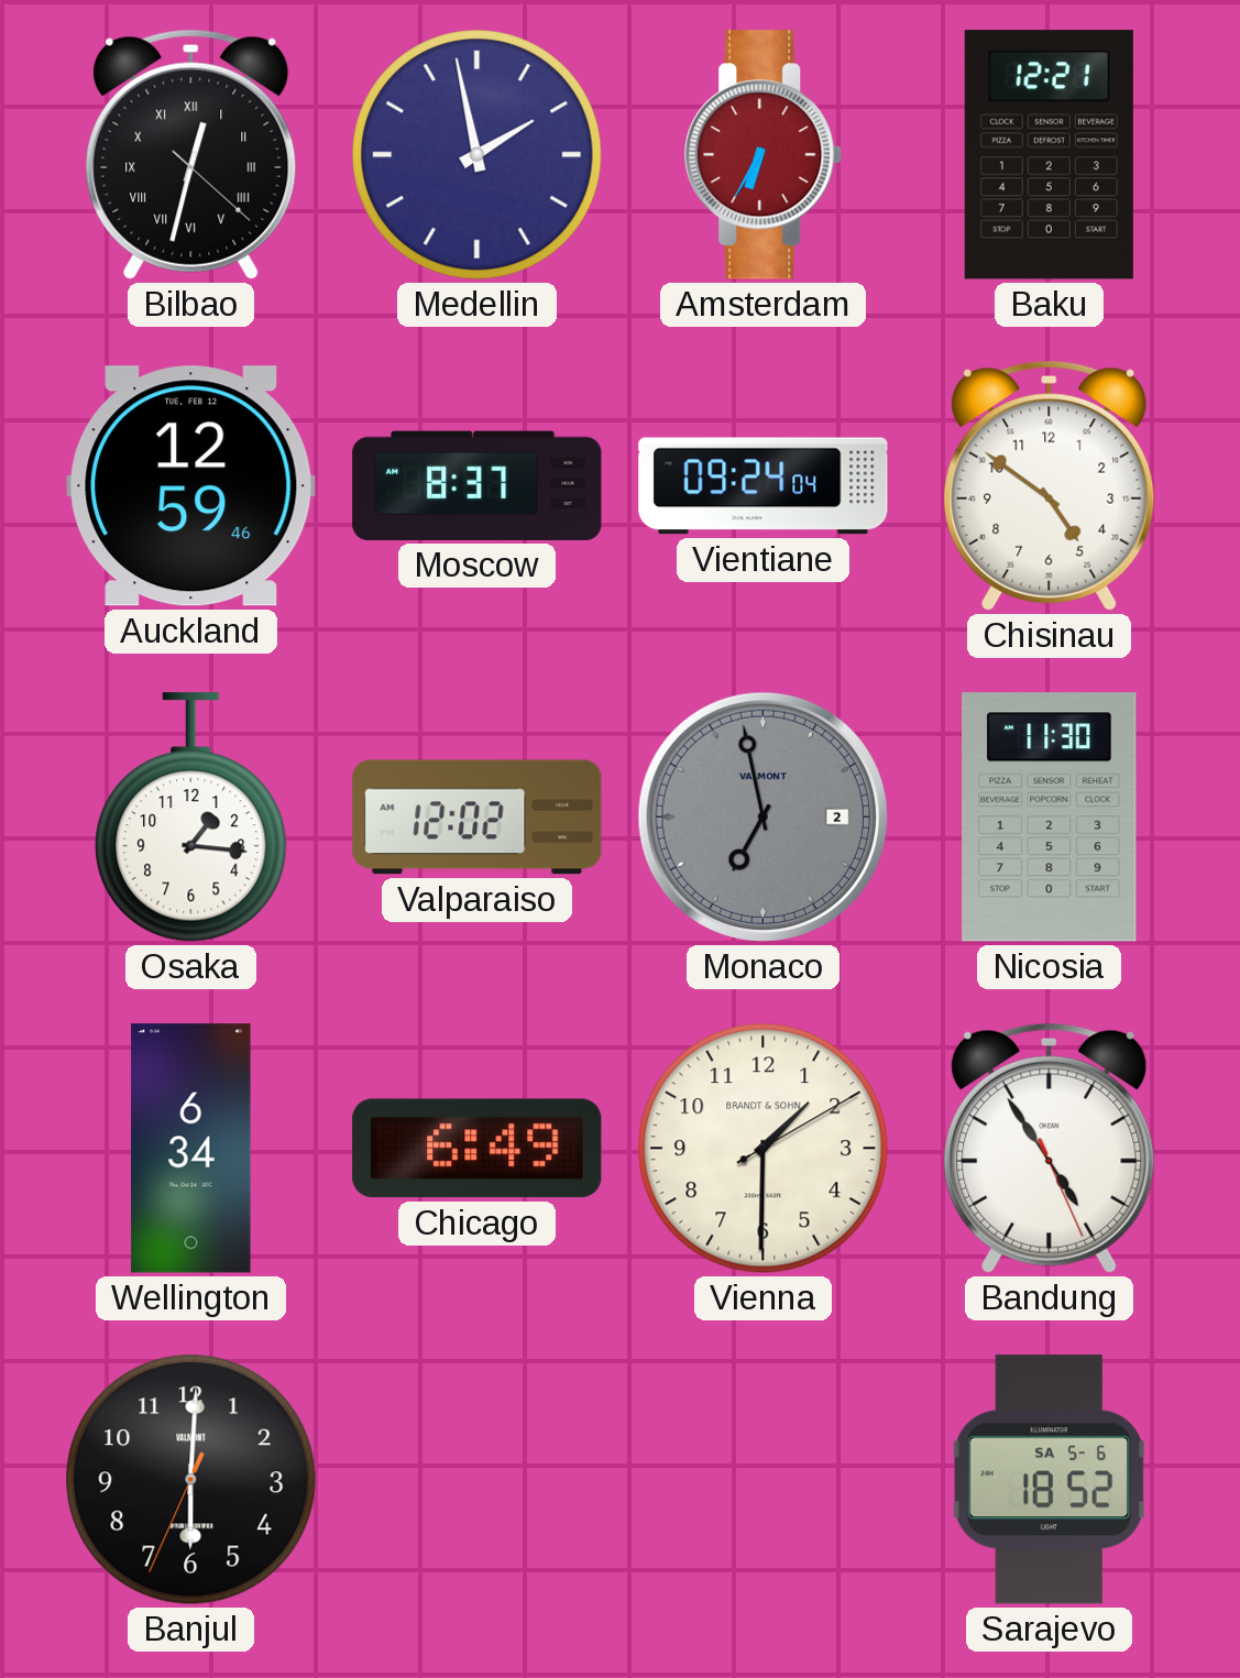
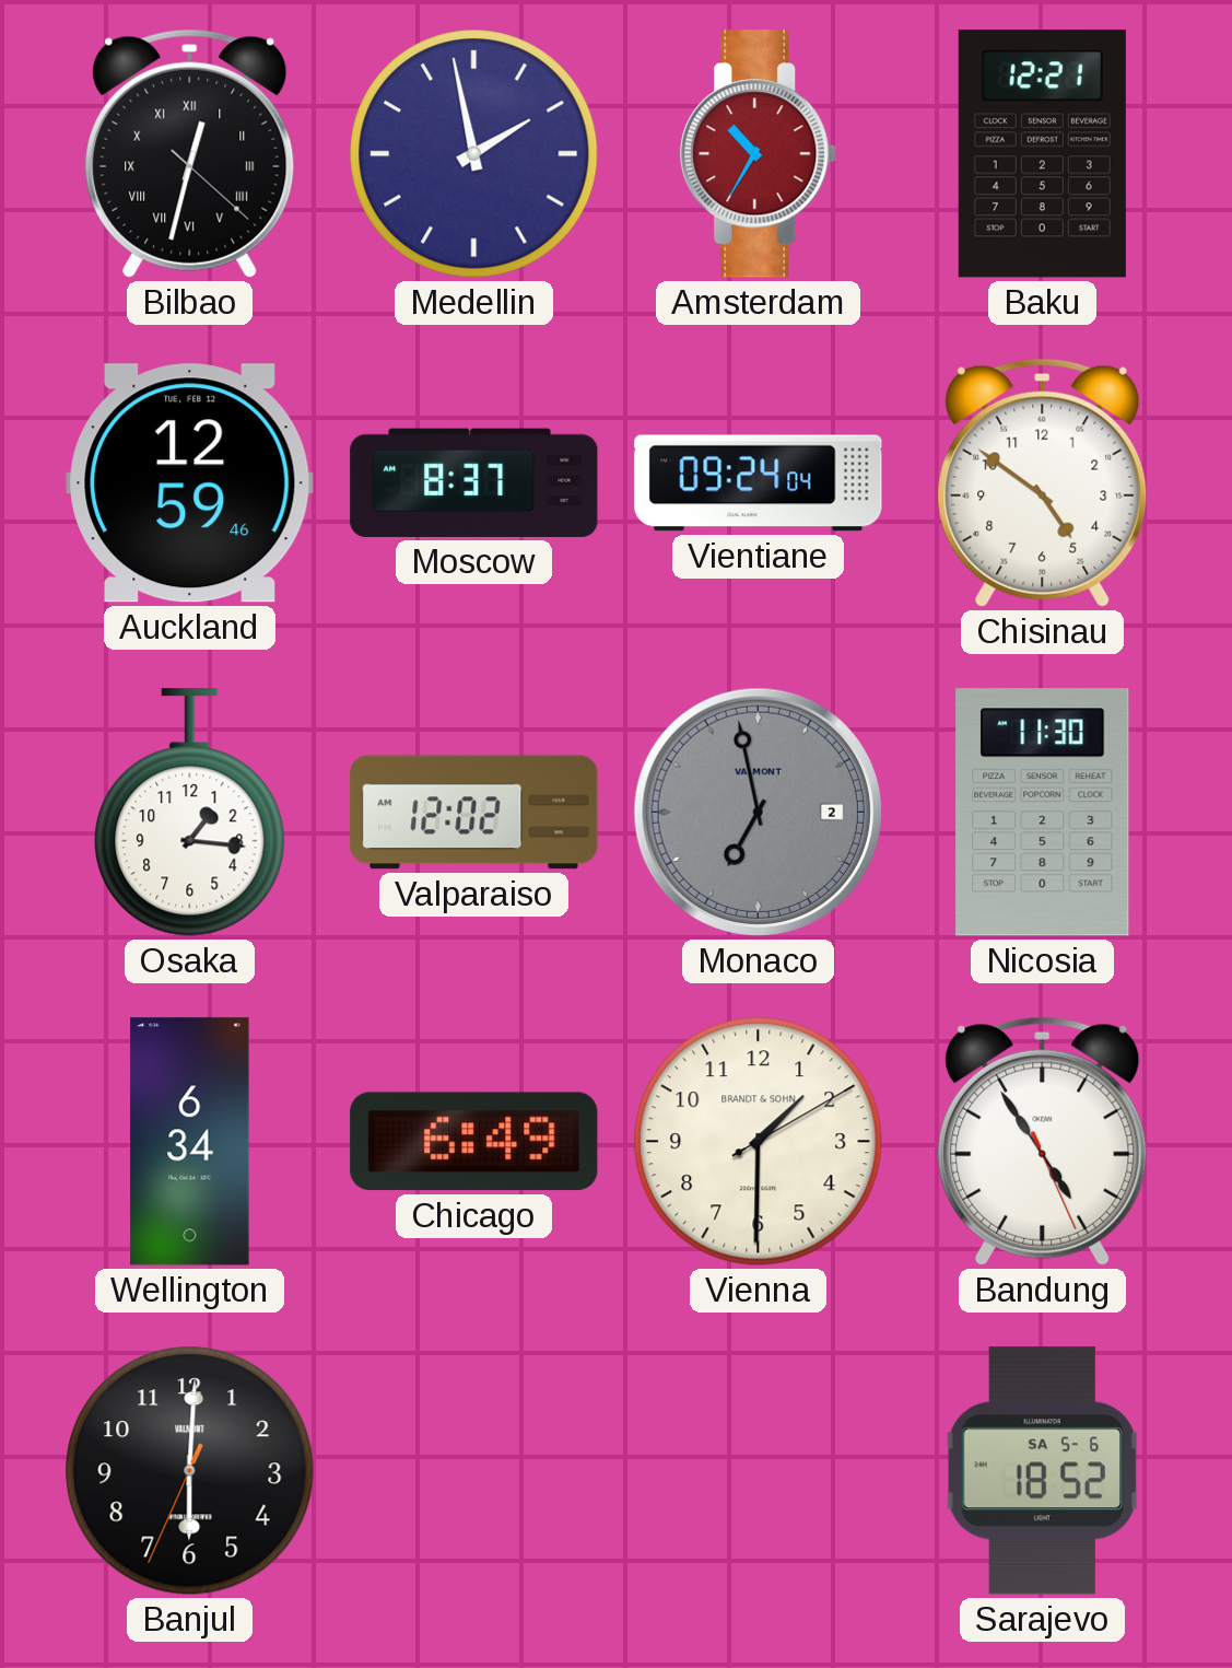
Amsterdam: 6:35 -> 10:35
